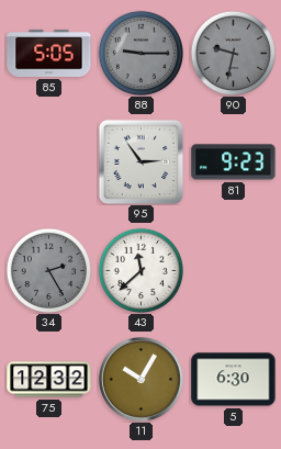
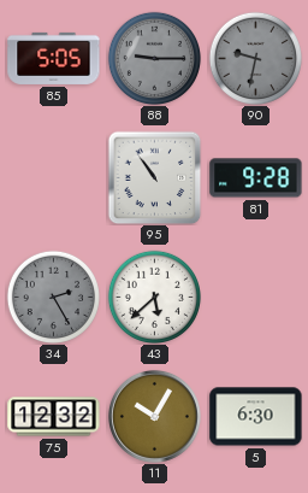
95: 2:54 -> 10:54
81: 9:23 -> 9:28
43: 11:38 -> 5:38
